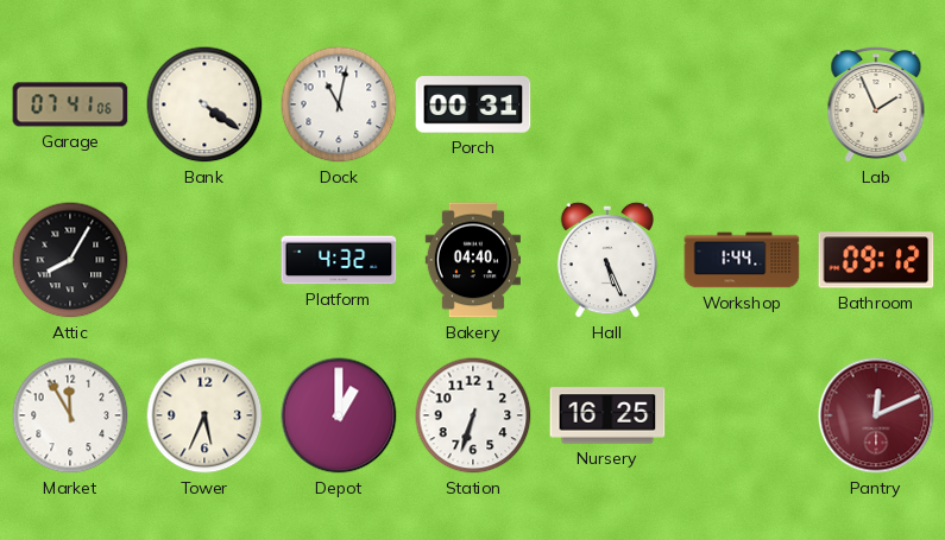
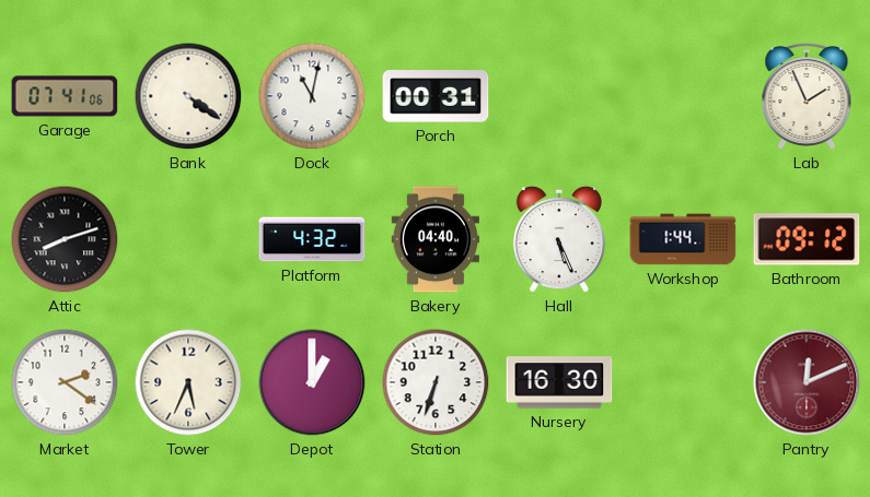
Attic: 8:05 -> 8:12
Market: 11:55 -> 2:21
Nursery: 16:25 -> 16:30
